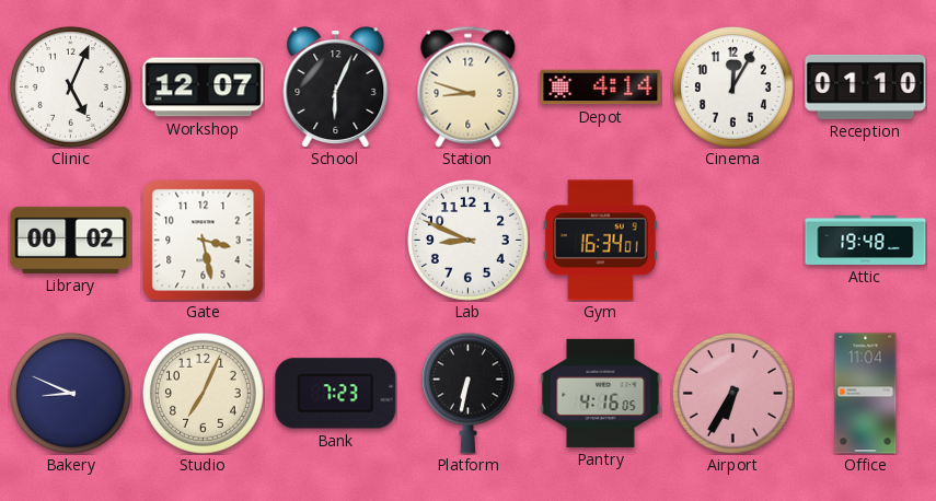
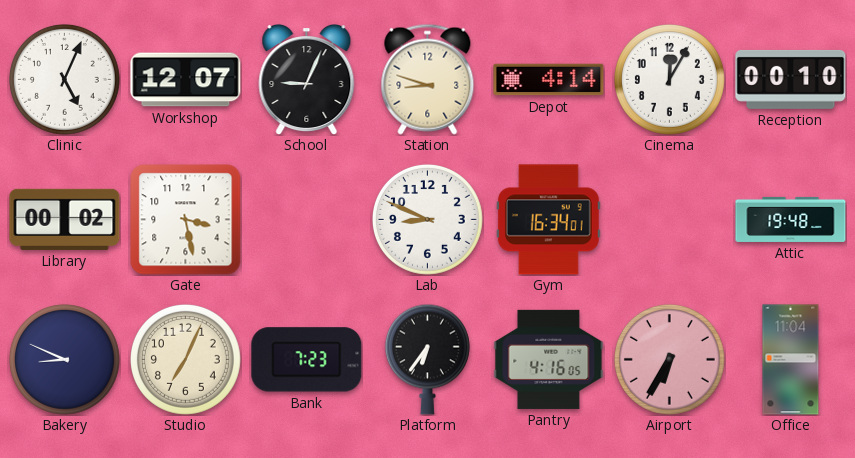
School: 6:04 -> 9:04
Reception: 01:10 -> 00:10
Platform: 6:32 -> 6:36
